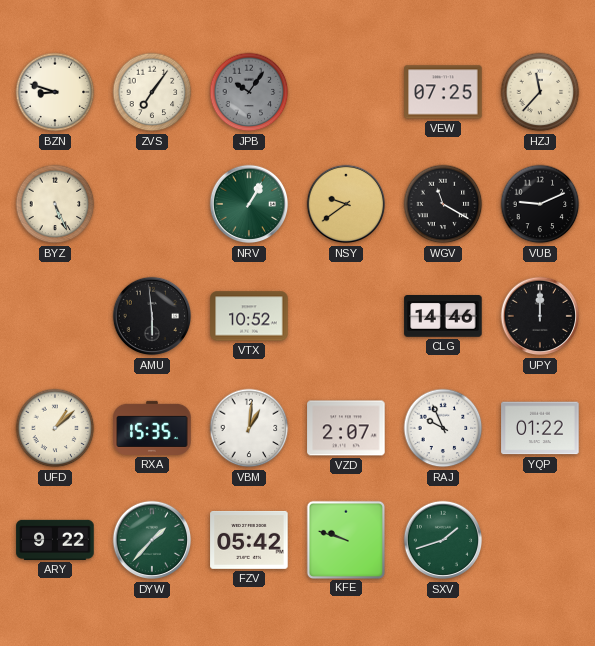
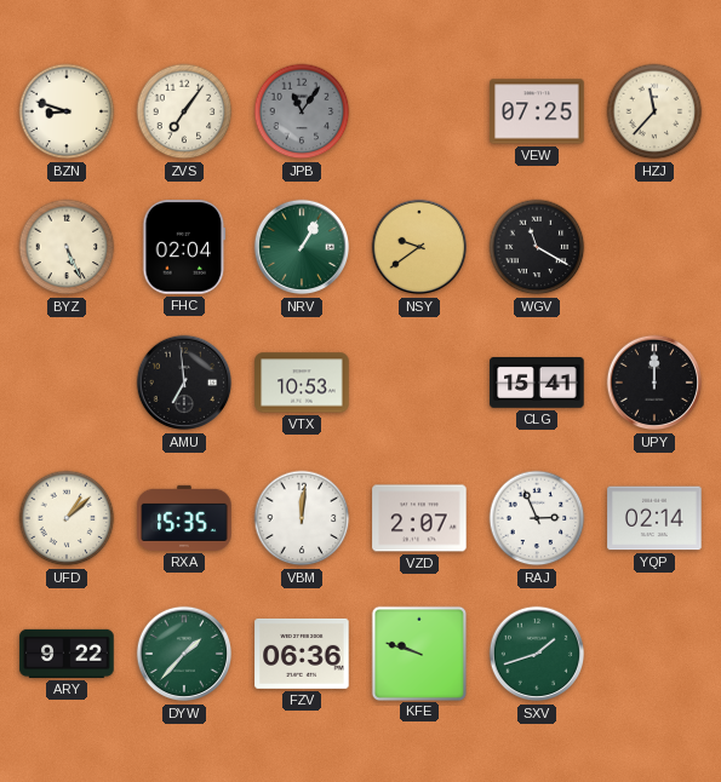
JPB: 10:06 -> 11:06
FHC: none -> 02:04
VUB: 9:11 -> none
AMU: 5:59 -> 6:59
VTX: 10:52 -> 10:53
CLG: 14:46 -> 15:41
VBM: 1:01 -> 12:01
RAJ: 9:56 -> 2:56
YQP: 01:22 -> 02:14
FZV: 05:42 -> 06:36
